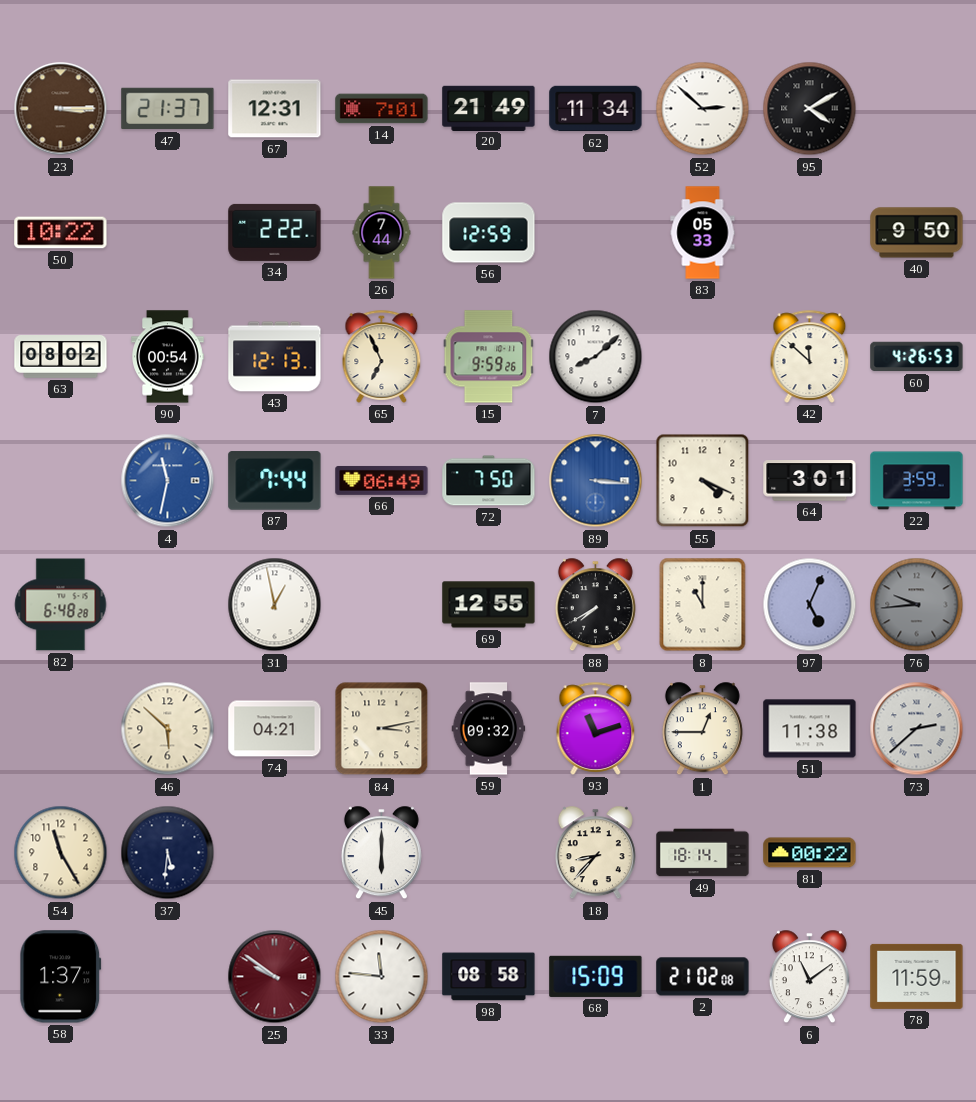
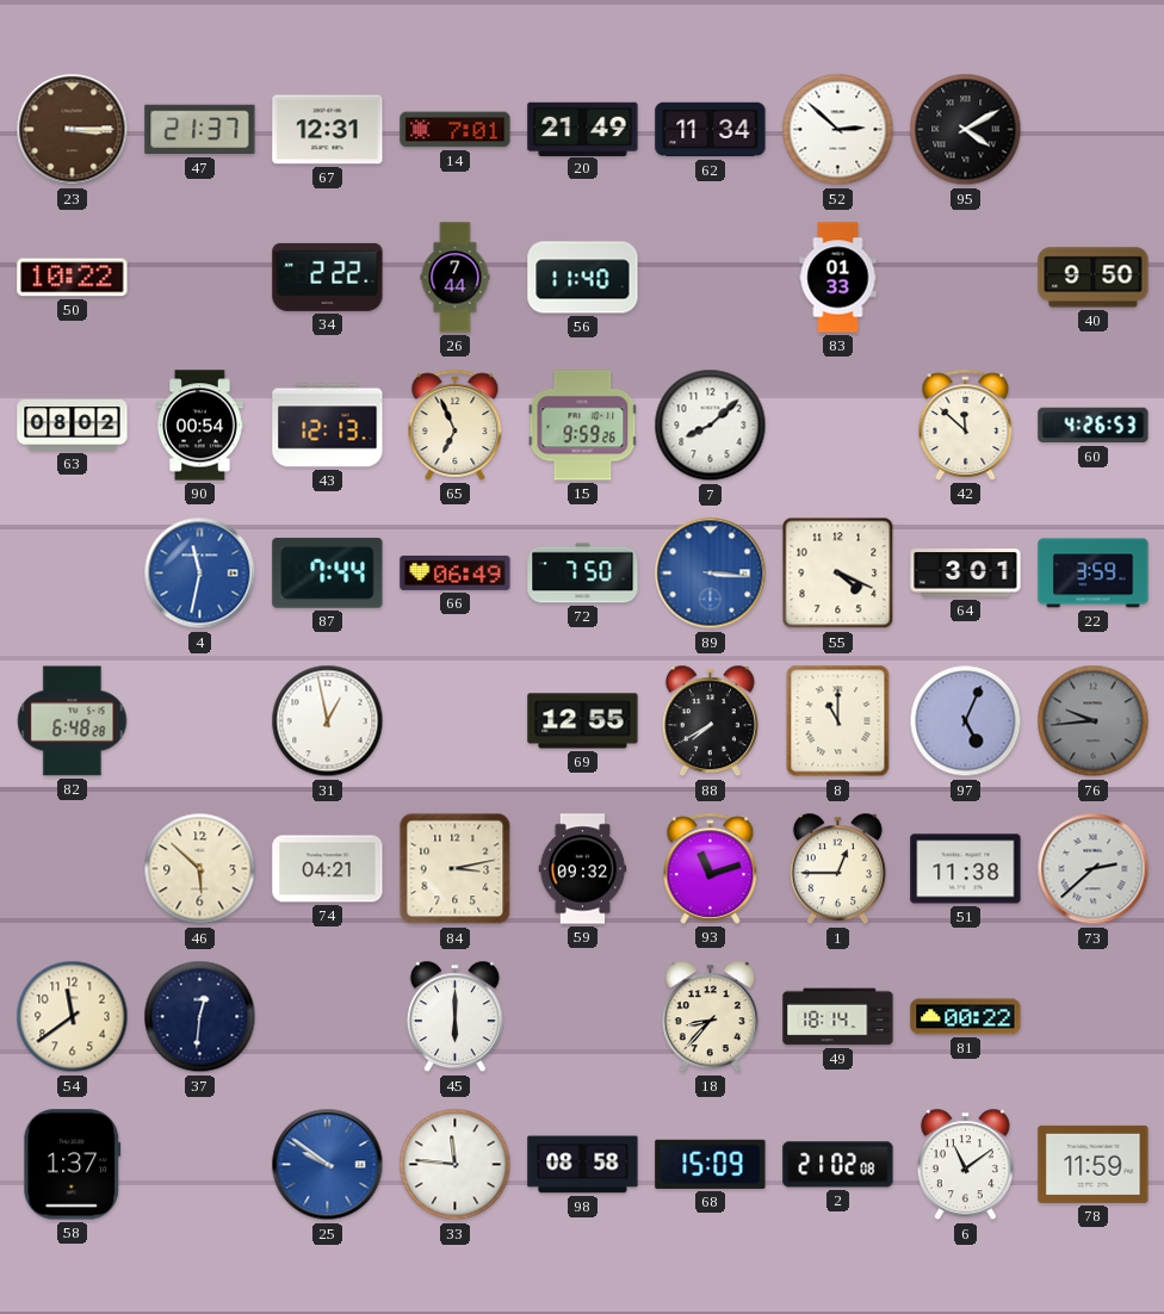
56: 12:59 -> 11:40
83: 05:33 -> 01:33
54: 11:25 -> 11:39
37: 5:31 -> 12:31
25 dial: burgundy -> blue
